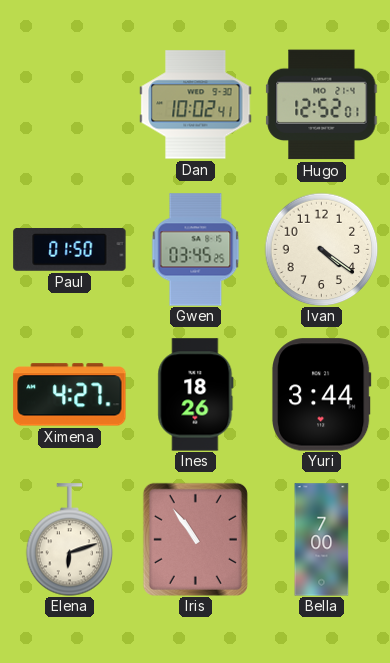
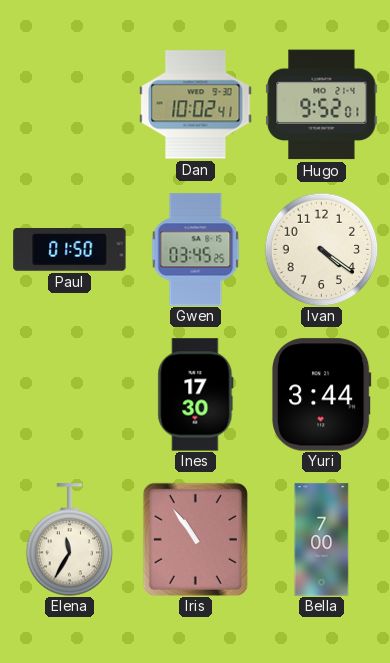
Hugo: 12:52 -> 9:52
Ximena: 4:27 -> none
Ines: 18:26 -> 17:30
Elena: 6:12 -> 11:35
